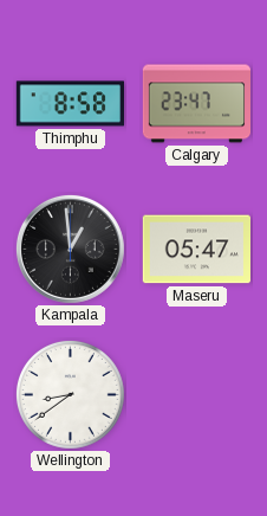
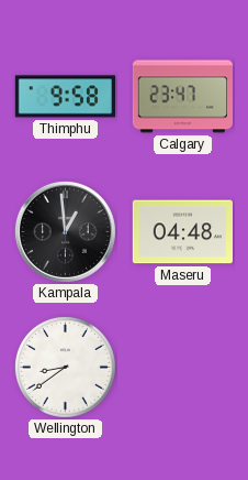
Thimphu: 8:58 -> 9:58
Maseru: 05:47 -> 04:48
